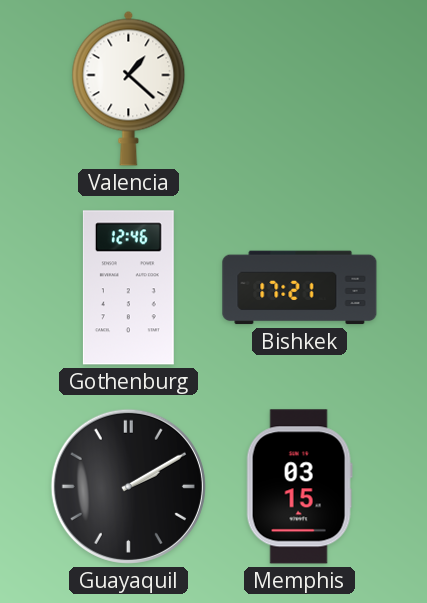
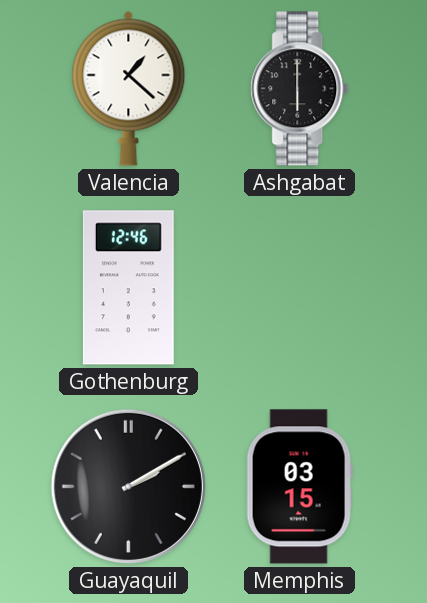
Ashgabat: none -> 6:00
Bishkek: 17:21 -> none
